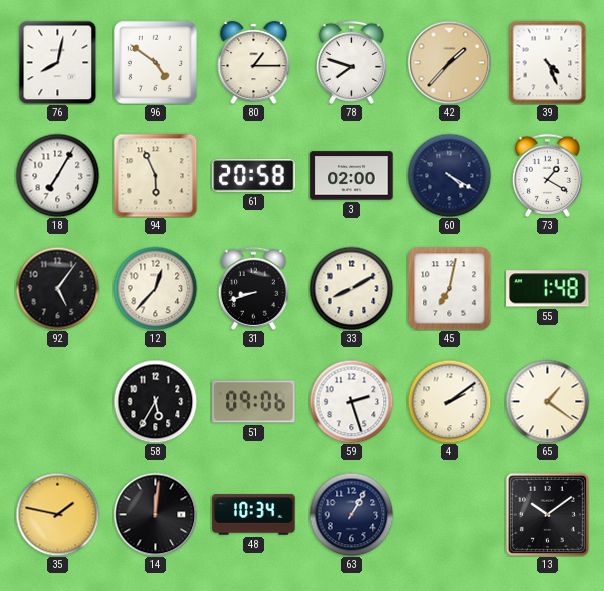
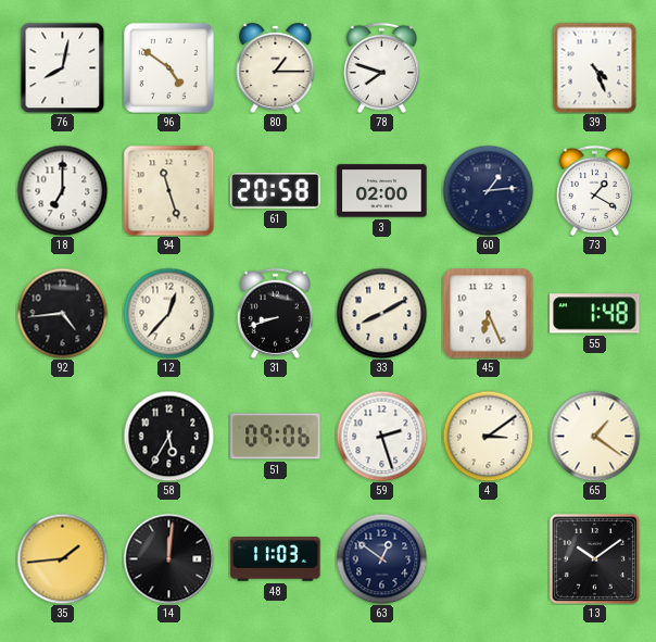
42: 1:37 -> none
18: 7:05 -> 7:00
94: 5:56 -> 11:27
60: 4:20 -> 1:14
92: 5:06 -> 4:44
45: 7:02 -> 6:26
4: 2:09 -> 3:09
35: 1:47 -> 1:44
48: 10:34 -> 11:03
63: 1:05 -> 12:51
